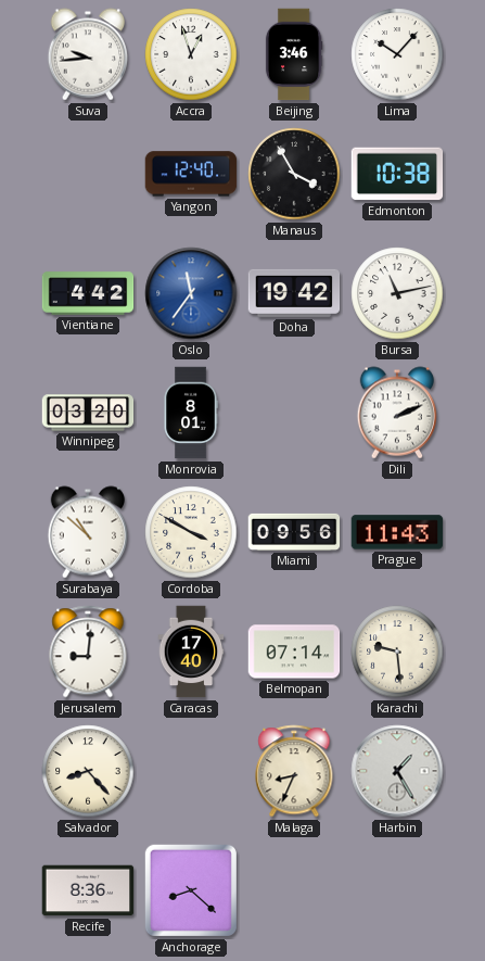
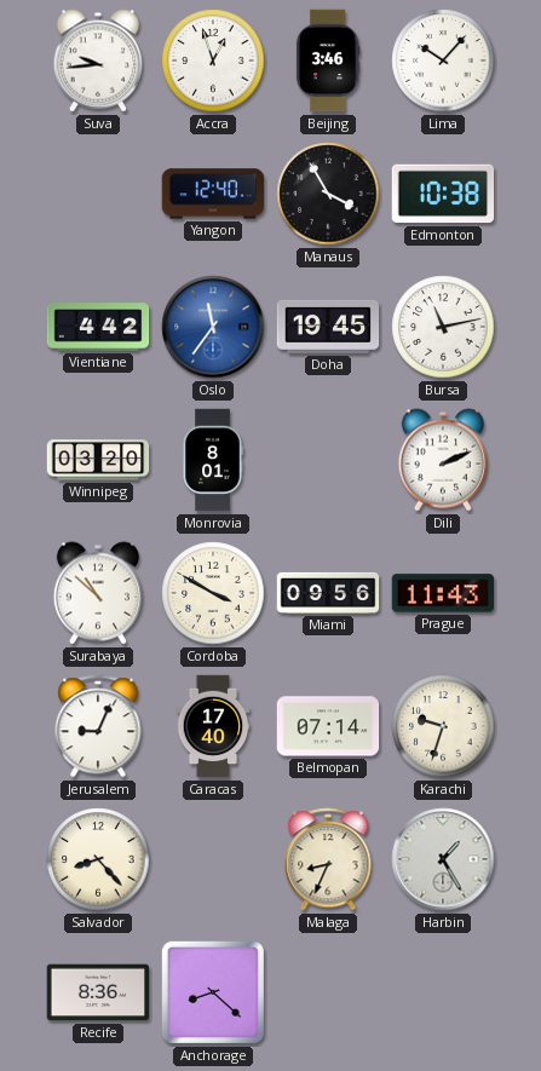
Doha: 19:42 -> 19:45
Jerusalem: 9:01 -> 9:04
Karachi: 9:29 -> 9:33
